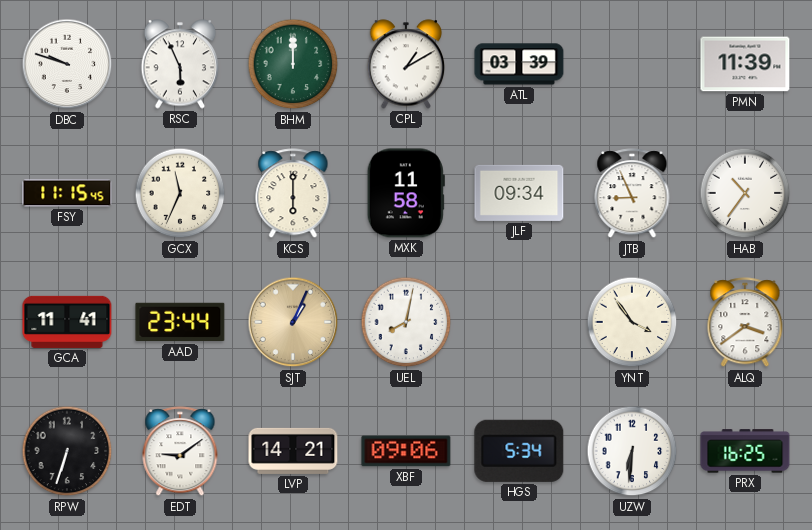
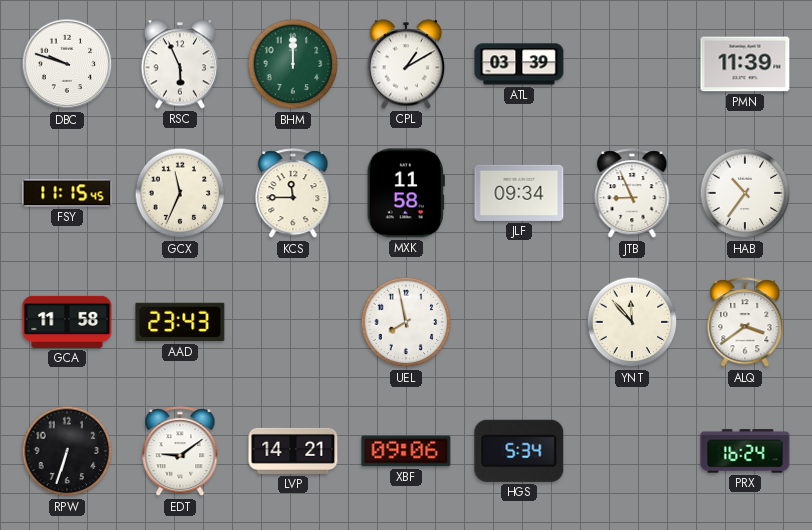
KCS: 6:00 -> 11:45
GCA: 11:41 -> 11:58
AAD: 23:44 -> 23:43
SJT: 1:04 -> none
UEL: 8:02 -> 7:58
YNT: 3:54 -> 11:53
UZW: 6:31 -> none
PRX: 16:25 -> 16:24
